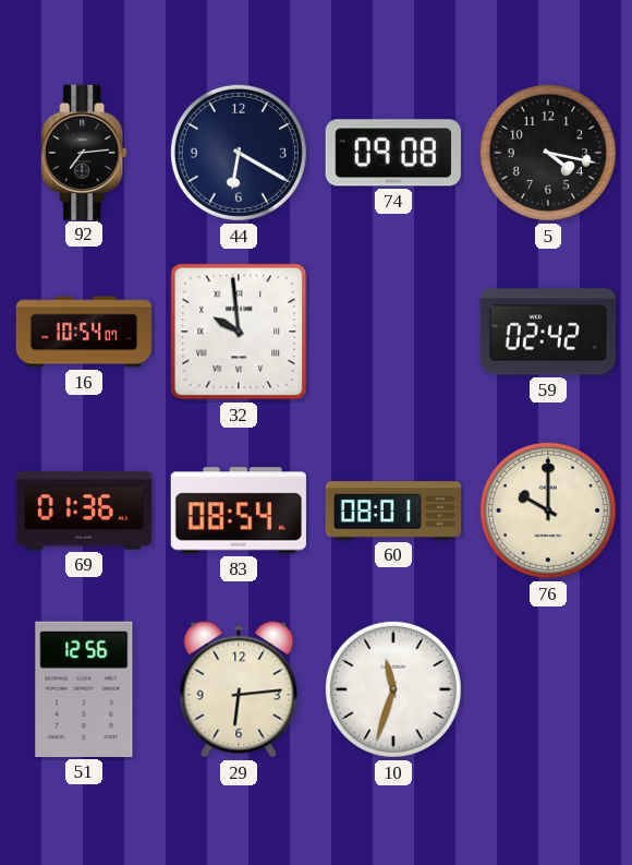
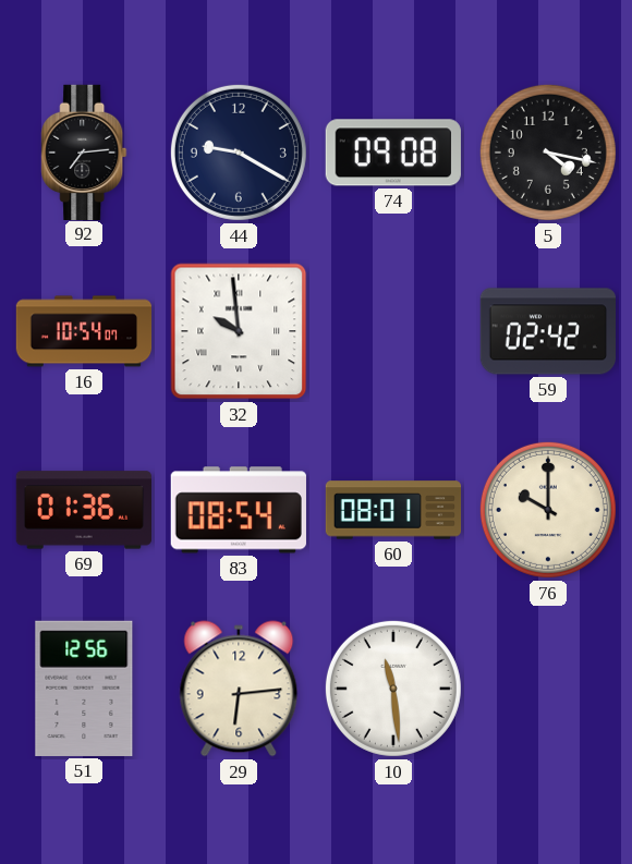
44: 6:20 -> 9:20
10: 11:33 -> 11:29
